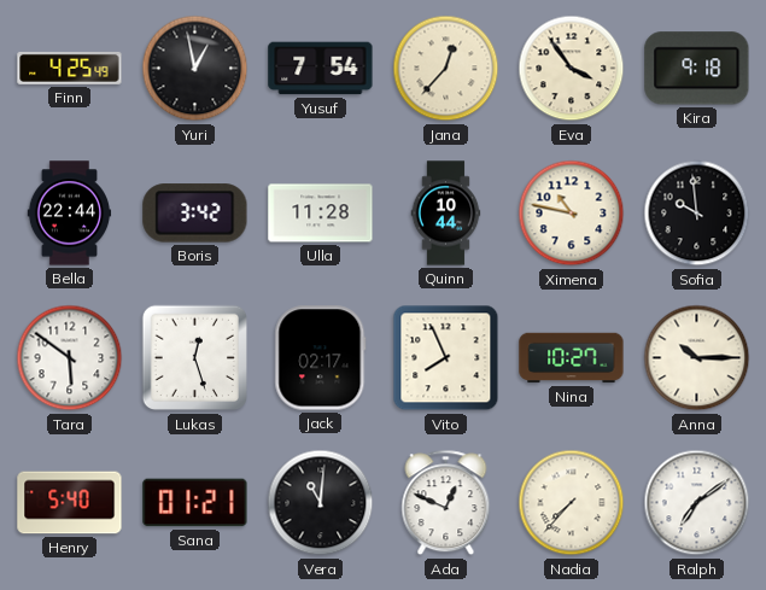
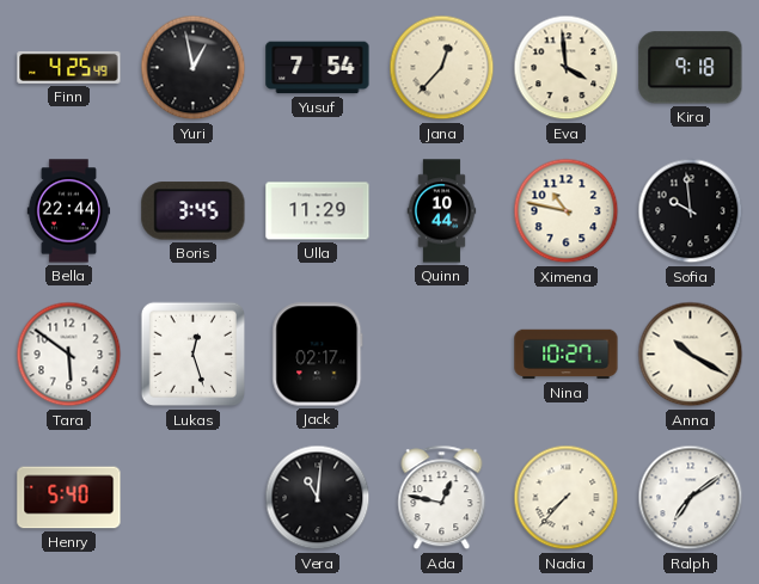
Eva: 3:54 -> 3:59
Boris: 3:42 -> 3:45
Ulla: 11:28 -> 11:29
Vito: 7:56 -> none
Anna: 10:15 -> 10:20
Sana: 01:21 -> none
Ada: 12:49 -> 12:47
